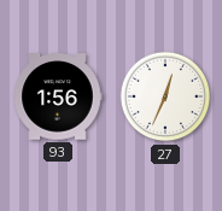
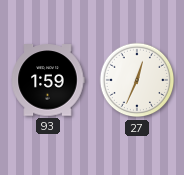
93: 1:56 -> 1:59
